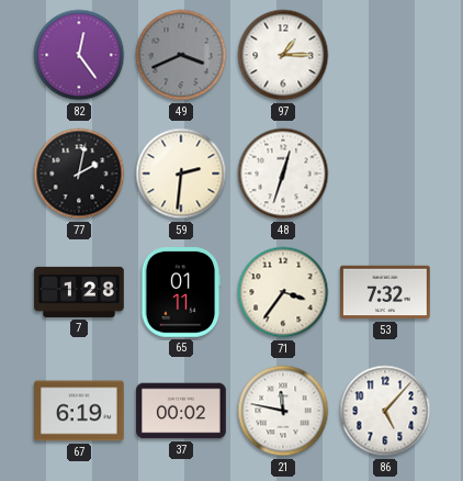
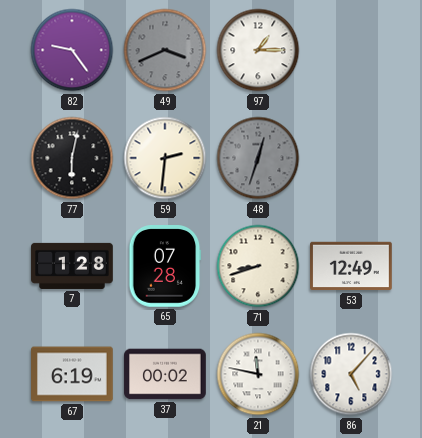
82: 12:24 -> 9:24
77: 2:02 -> 6:02
48 dial: white -> grey
65: 01:11 -> 07:28
71: 3:36 -> 8:42
53: 7:32 -> 12:49
